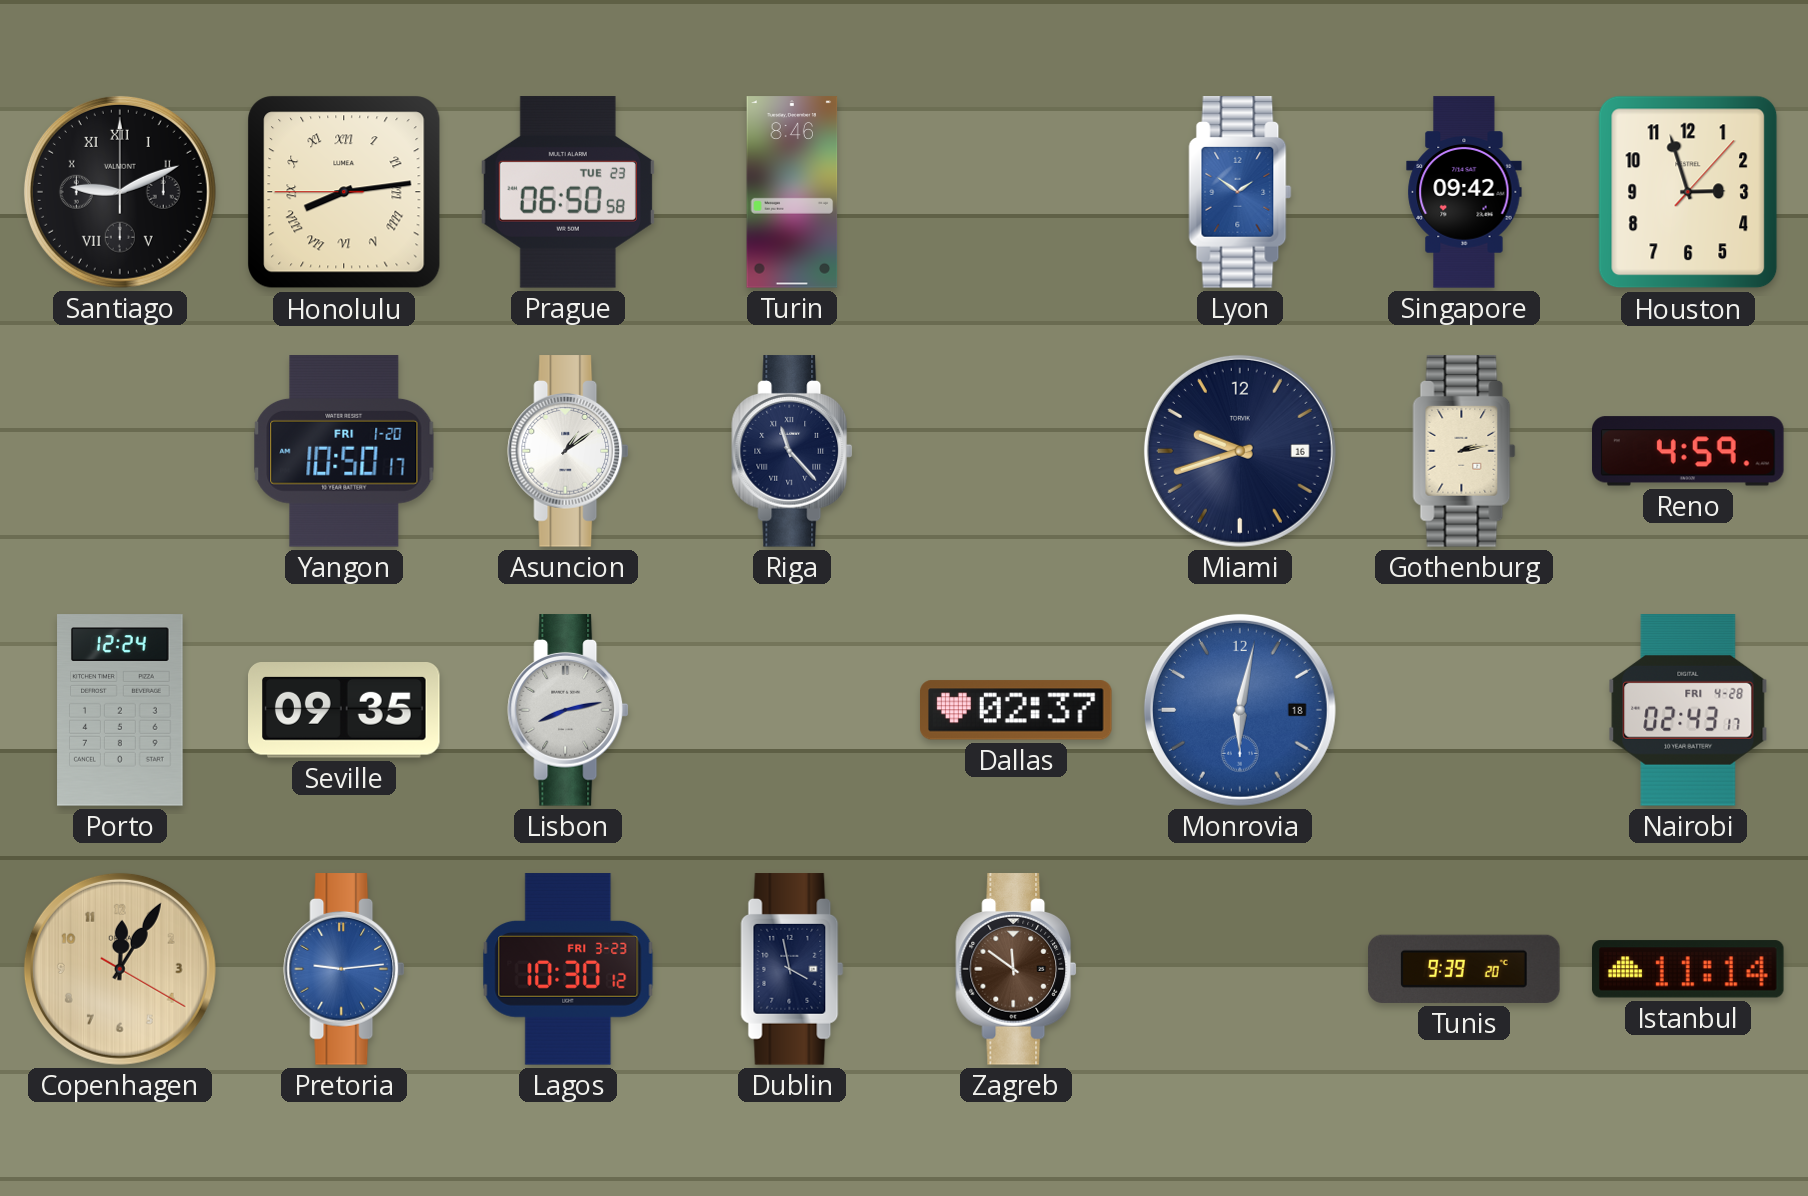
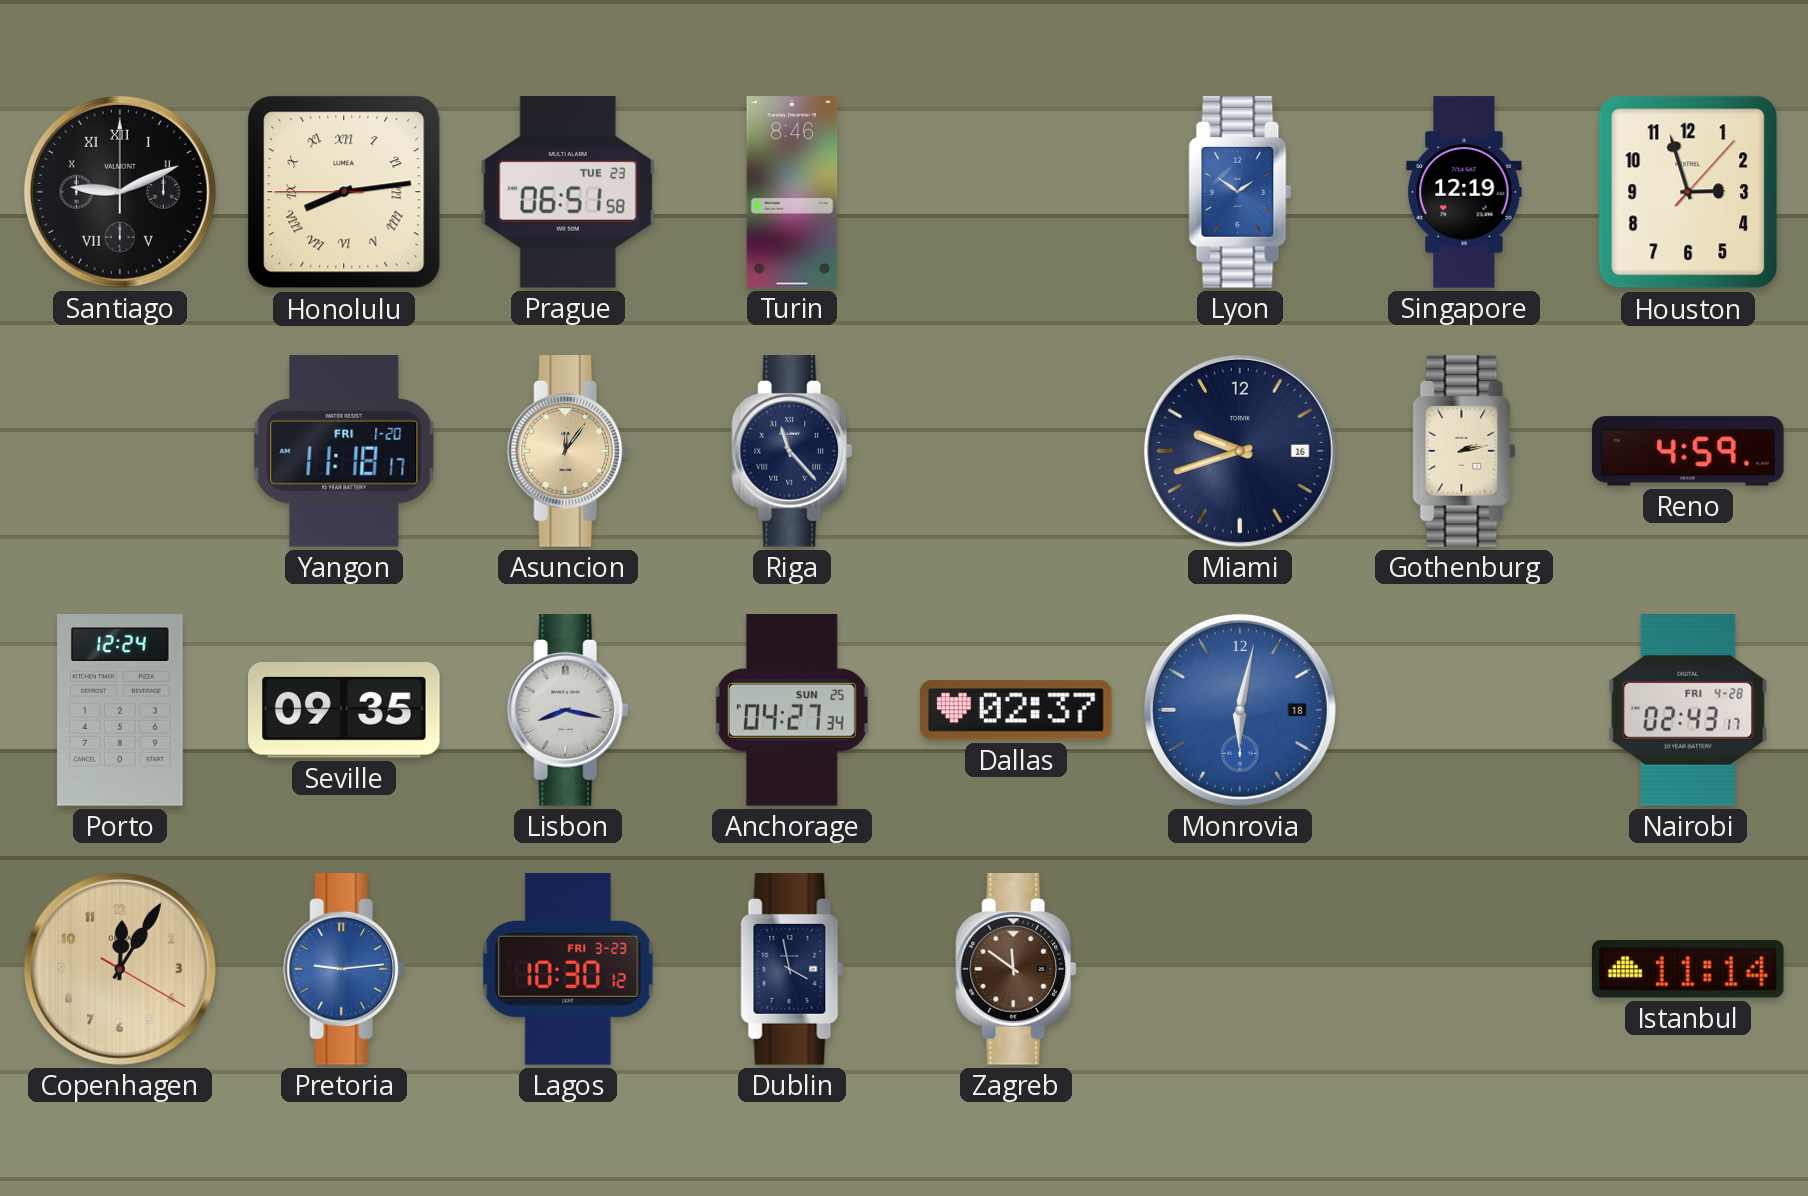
Prague: 06:50 -> 06:51
Singapore: 09:42 -> 12:19
Yangon: 10:50 -> 11:18
Asuncion: 1:09 -> 12:06
Asuncion dial: white -> champagne
Lisbon: 8:13 -> 8:17
Anchorage: none -> 04:27
Tunis: 9:39 -> none
